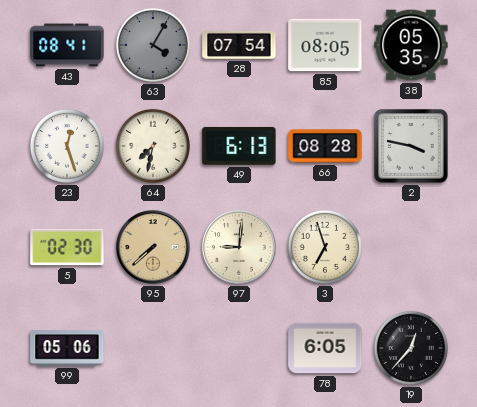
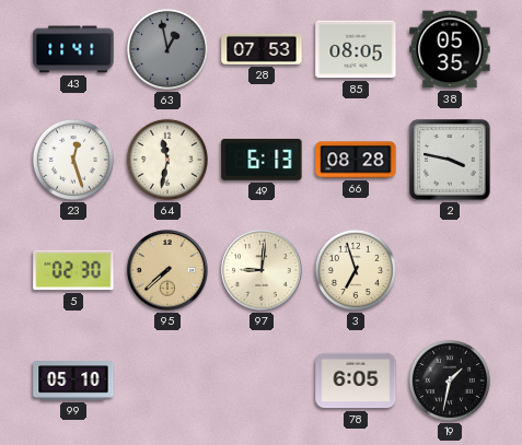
43: 08:41 -> 11:41
63: 4:05 -> 12:58
28: 07:54 -> 07:53
64: 7:32 -> 11:32
99: 05:06 -> 05:10
19: 12:37 -> 1:32
